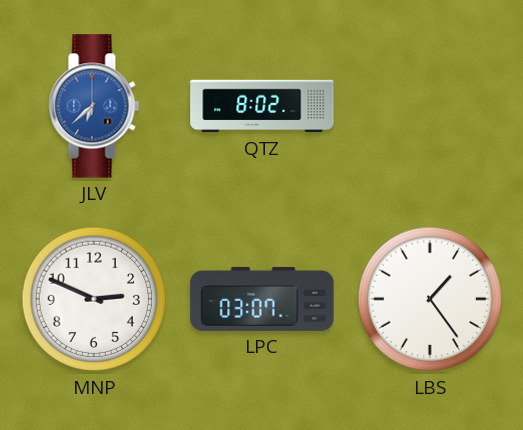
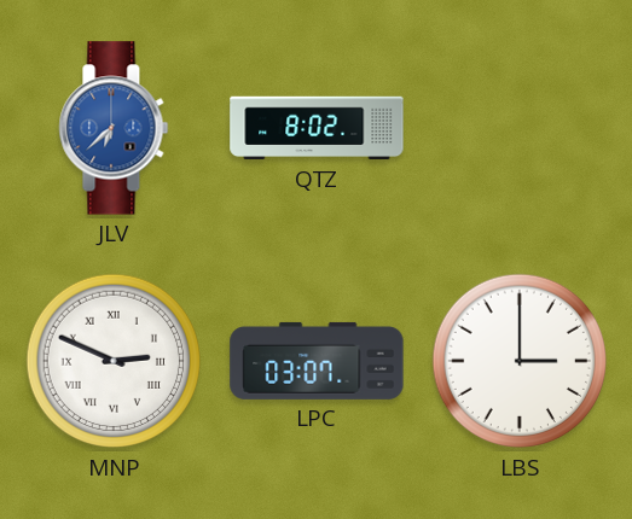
MNP numerals: Arabic -> Roman
LBS: 1:24 -> 3:00
